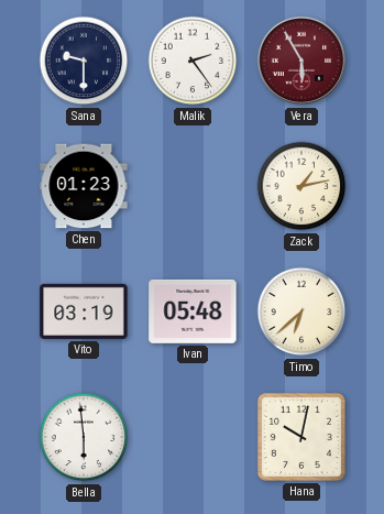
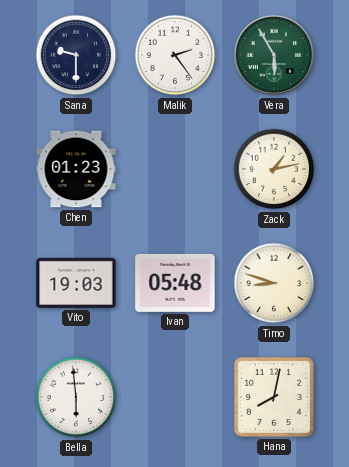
Vera dial: burgundy -> green
Vito: 03:19 -> 19:03
Timo: 6:38 -> 8:48
Hana: 10:02 -> 8:02
